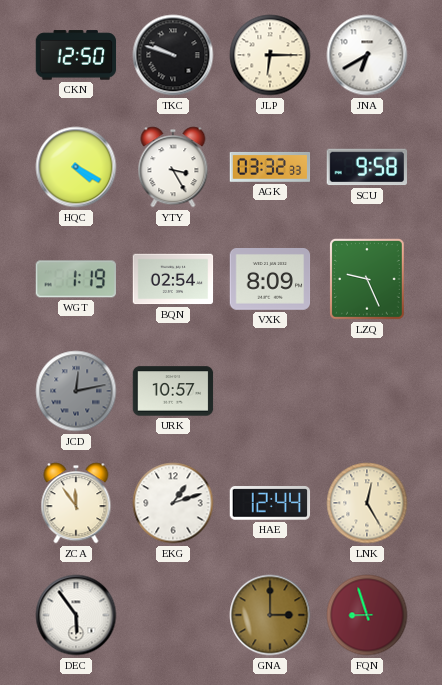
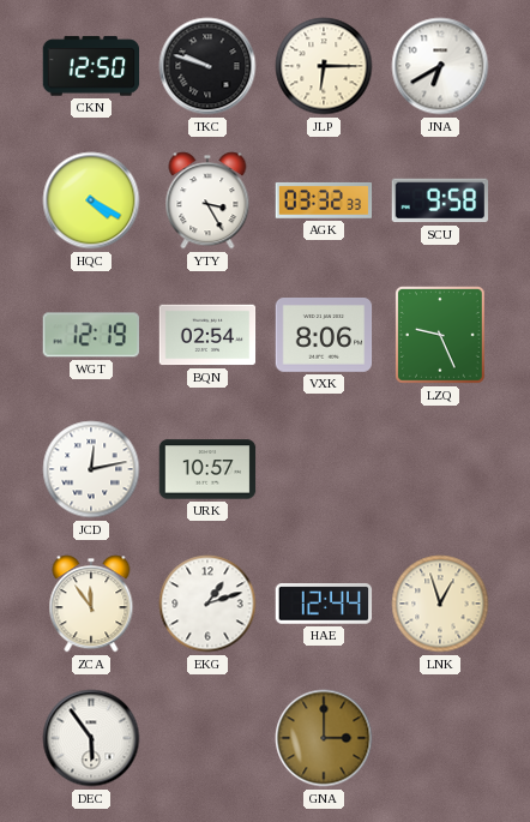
WGT: 1:19 -> 12:19
VXK: 8:09 -> 8:06
JCD dial: grey -> white
LNK: 12:25 -> 12:57
FQN: 8:57 -> none
